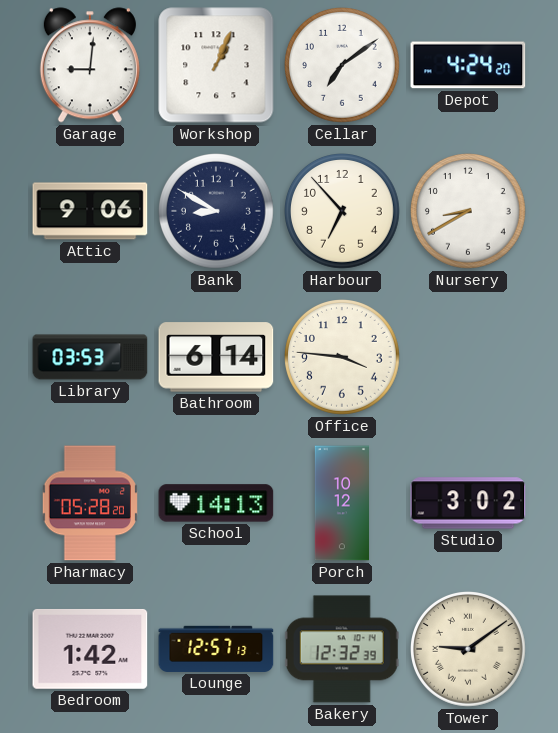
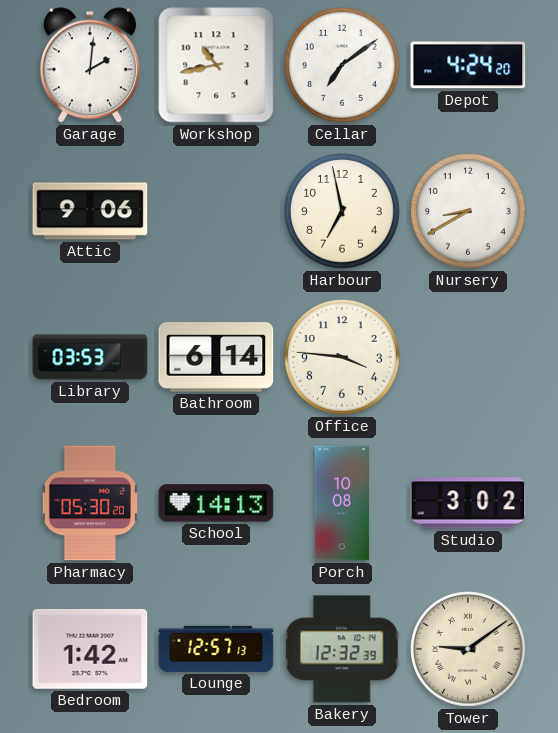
Garage: 9:01 -> 2:01
Workshop: 1:04 -> 10:43
Bank: 8:50 -> none
Harbour: 6:53 -> 6:58
Pharmacy: 05:28 -> 05:30
Porch: 10:12 -> 10:08
